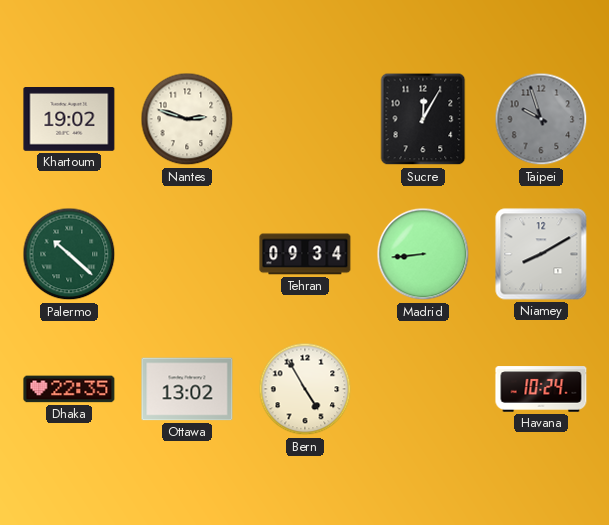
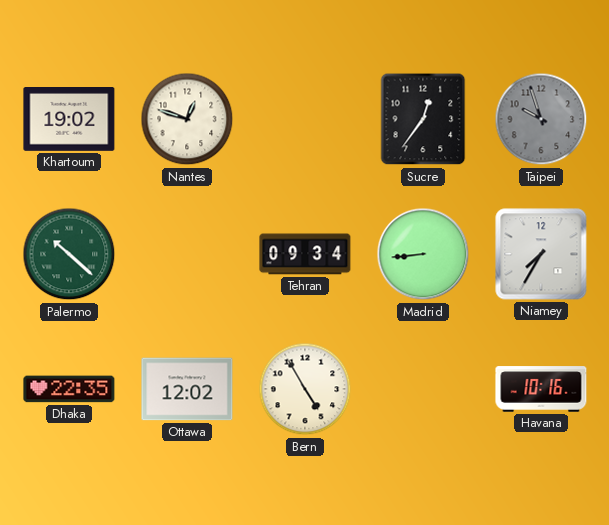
Nantes: 2:48 -> 12:48
Sucre: 12:05 -> 12:36
Niamey: 8:10 -> 7:35
Ottawa: 13:02 -> 12:02
Havana: 10:24 -> 10:16
